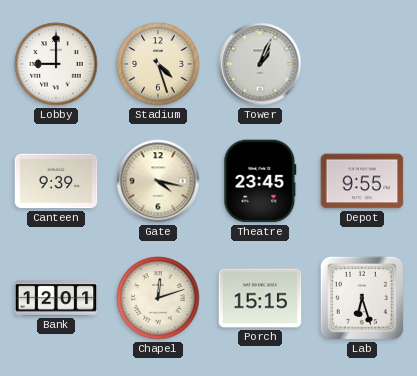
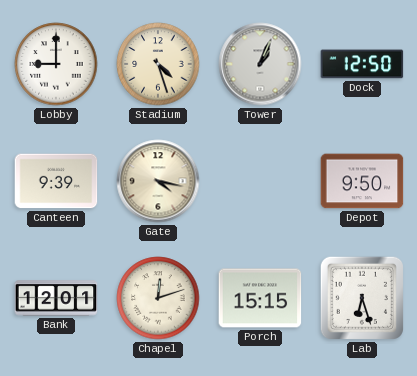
Dock: none -> 12:50
Theatre: 23:45 -> none
Depot: 9:55 -> 9:50
